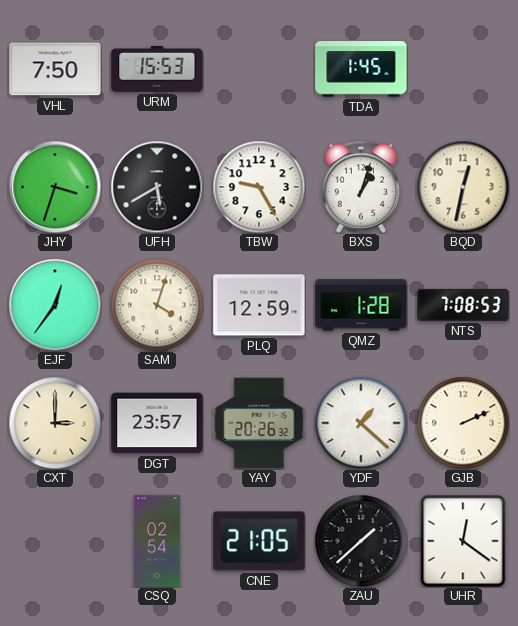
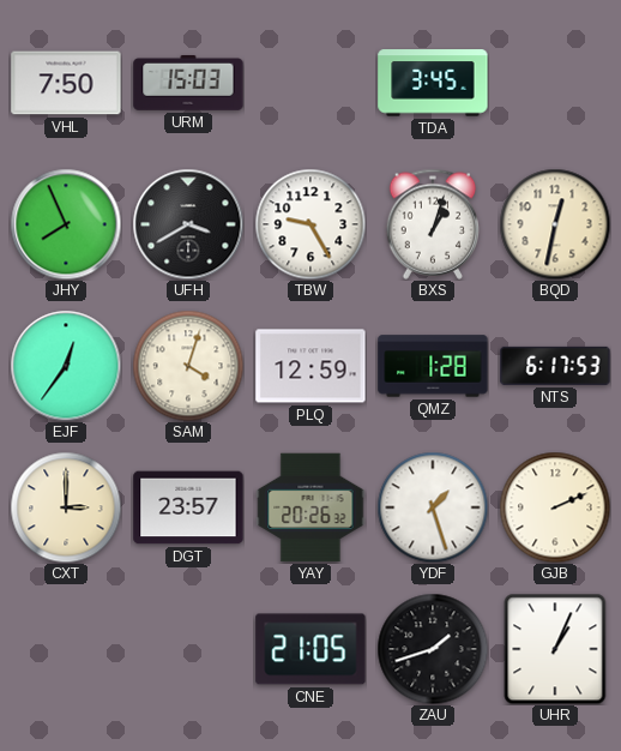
URM: 15:53 -> 15:03
TDA: 1:45 -> 3:45
JHY: 3:33 -> 7:56
UFH: 5:40 -> 3:40
NTS: 7:08 -> 6:17
YDF: 1:22 -> 1:27
CSQ: 02:54 -> none
ZAU: 1:38 -> 1:42
UHR: 12:21 -> 1:04
